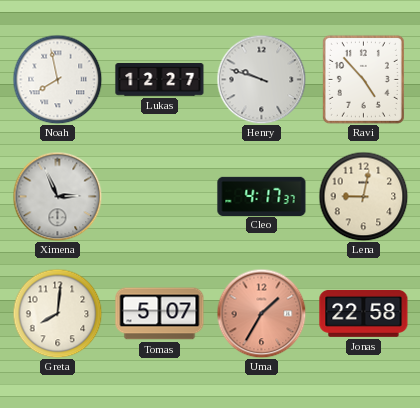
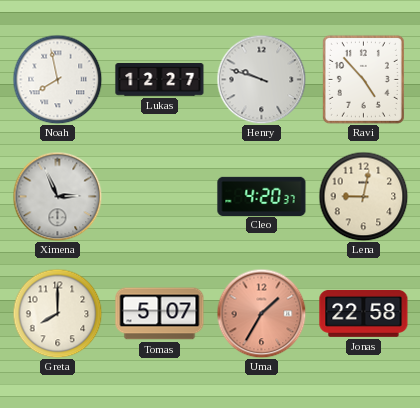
Cleo: 4:17 -> 4:20
Greta: 8:01 -> 8:00
